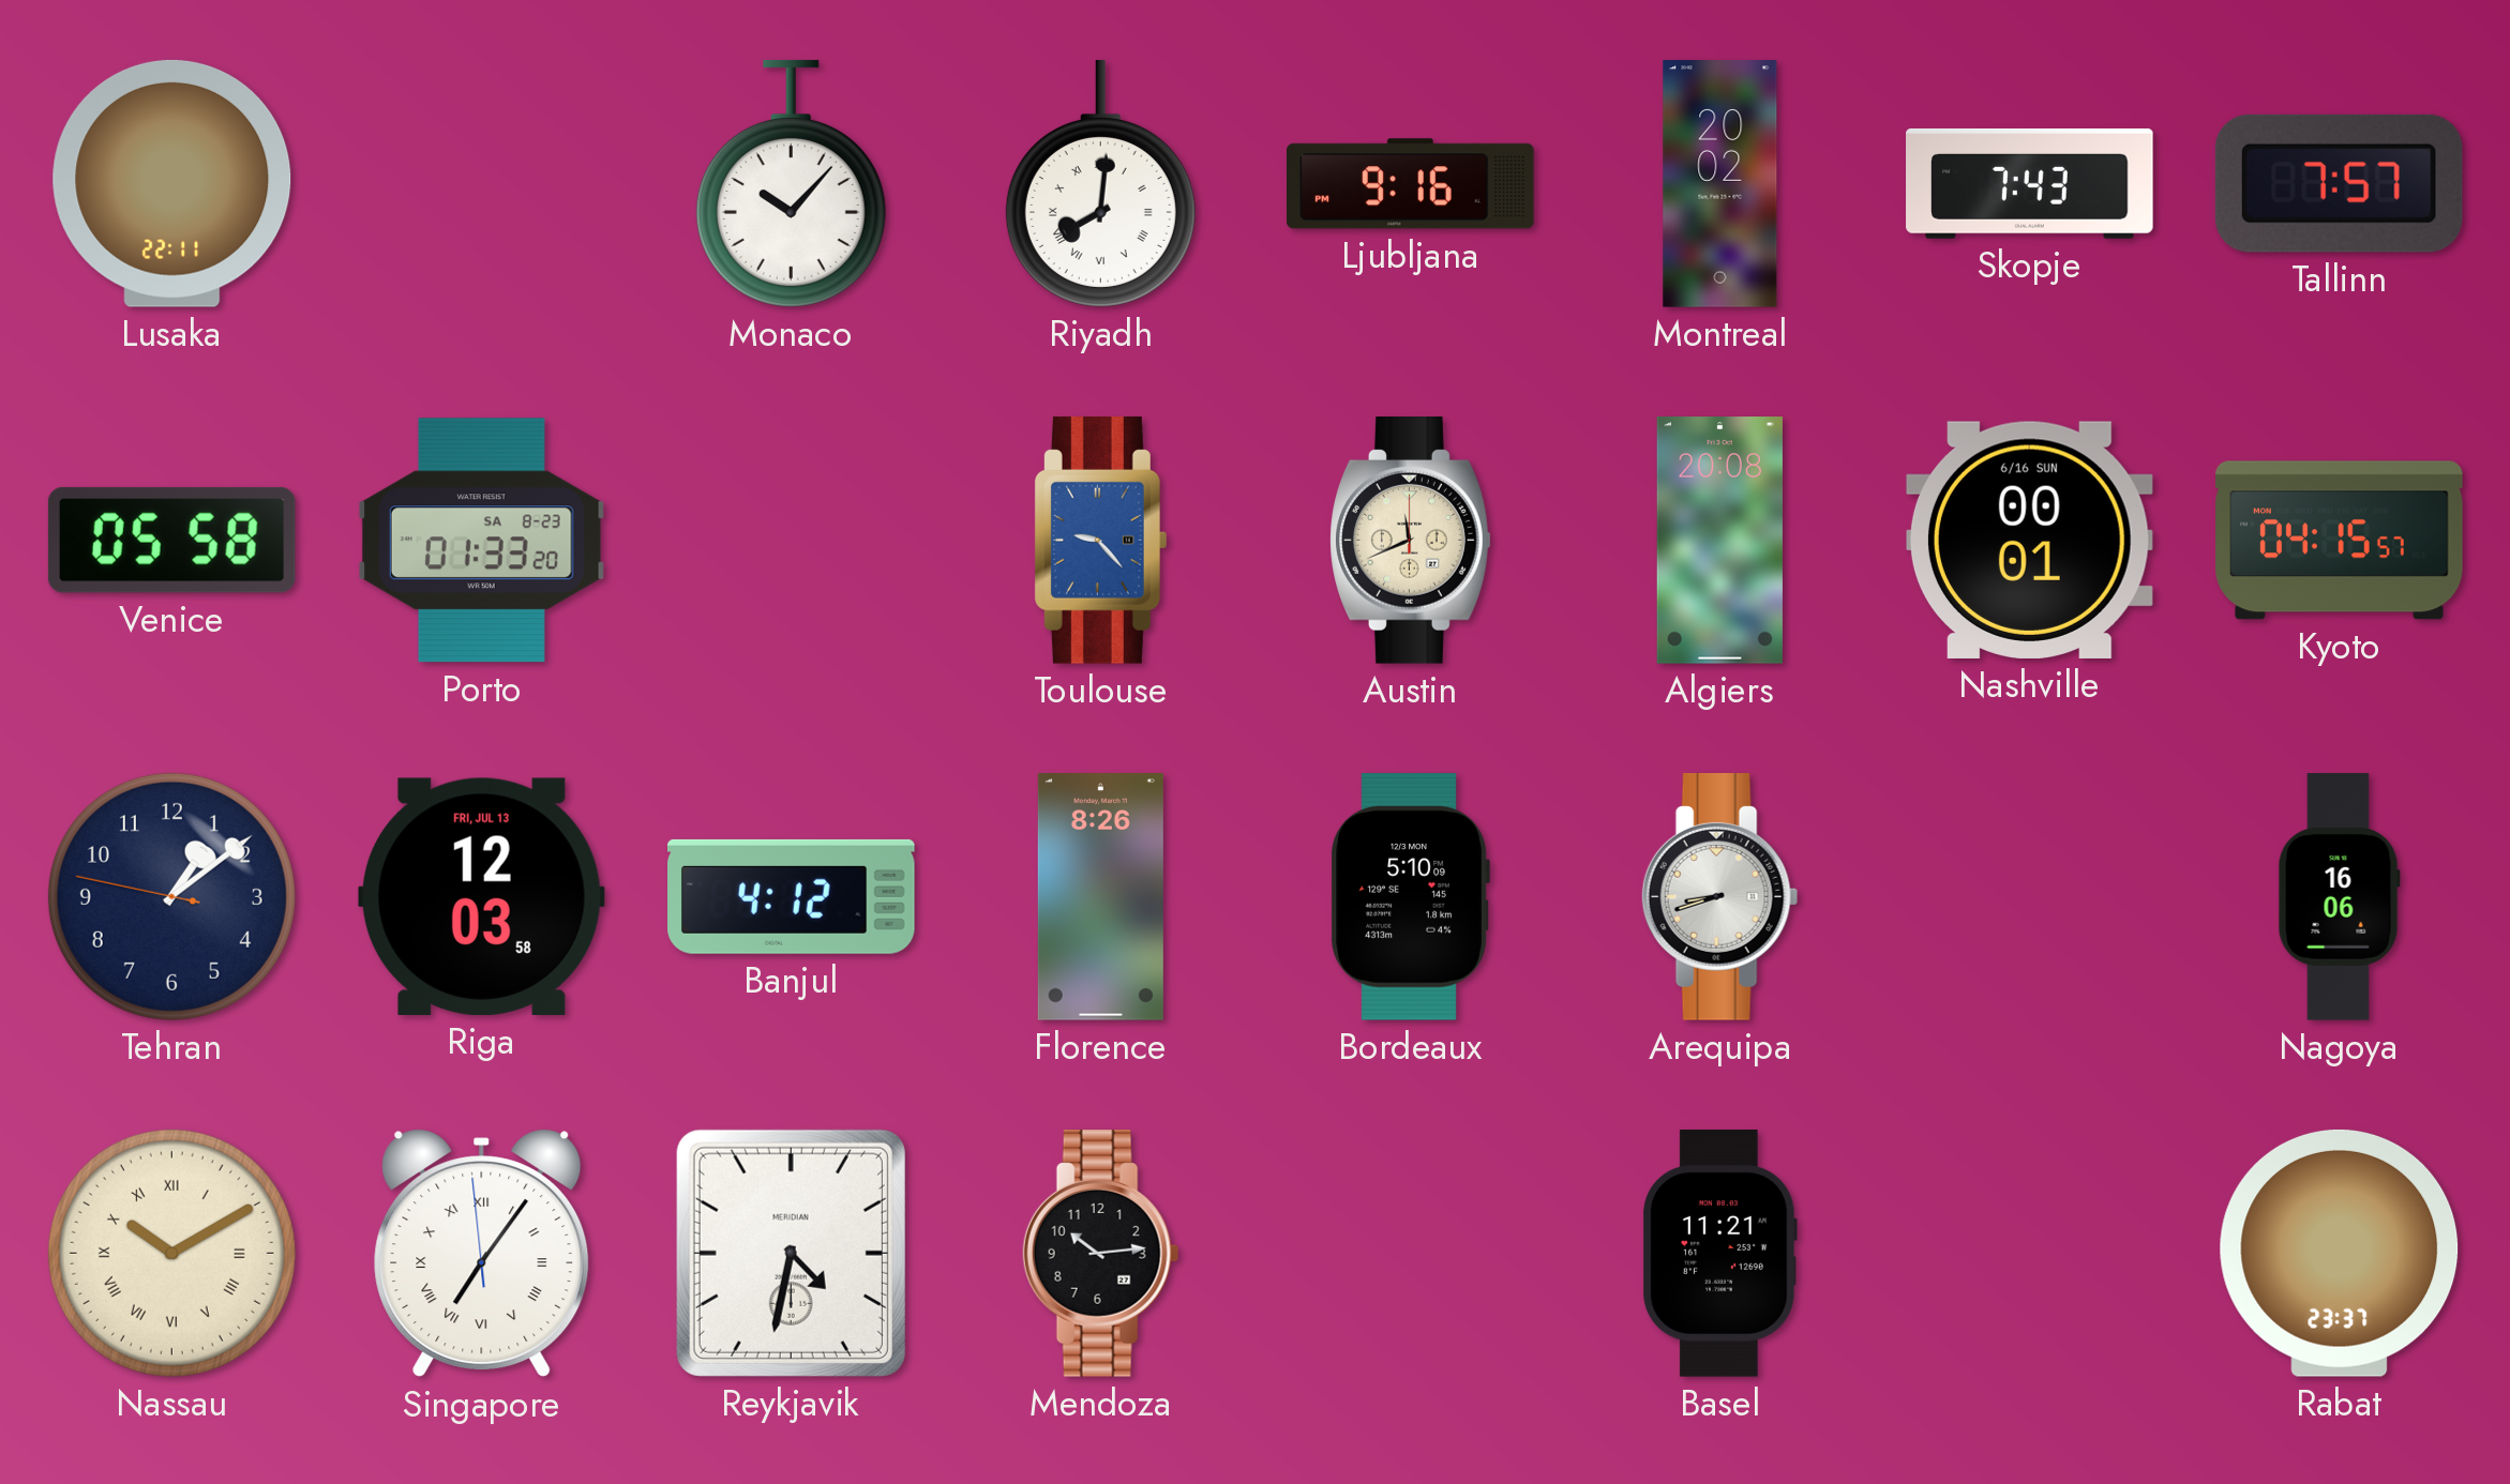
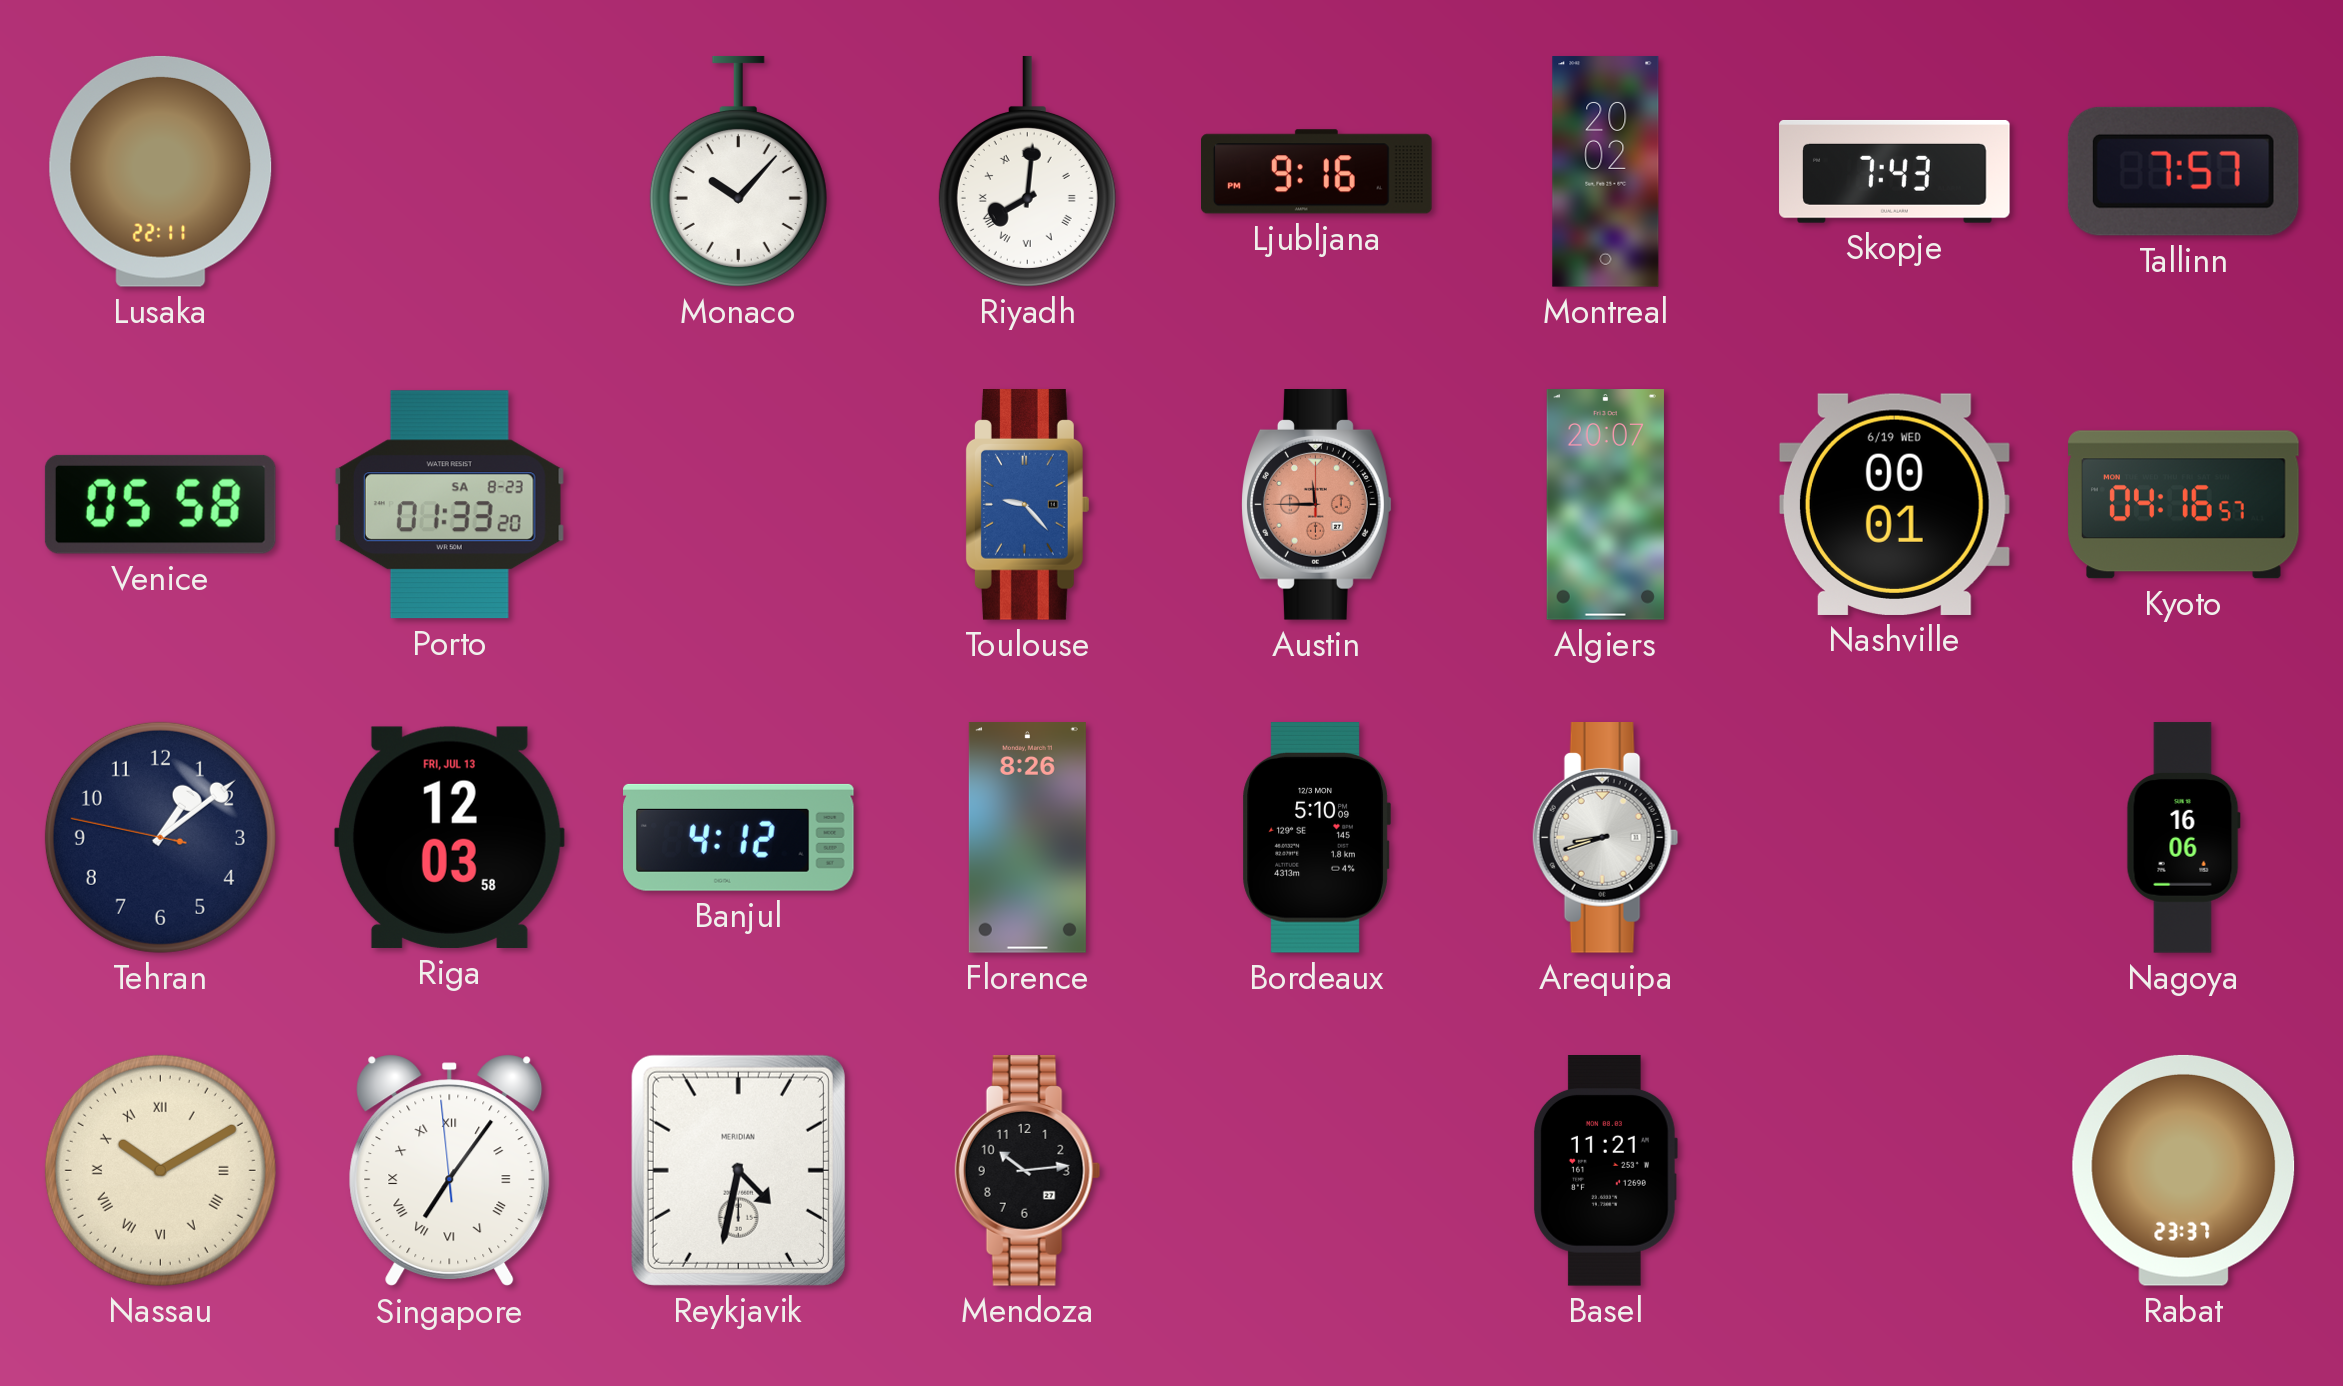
Austin: 11:41 -> 11:45
Austin dial: cream -> salmon
Algiers: 20:08 -> 20:07
Nashville date: 6/16 SUN -> 6/19 WED
Kyoto: 04:15 -> 04:16
